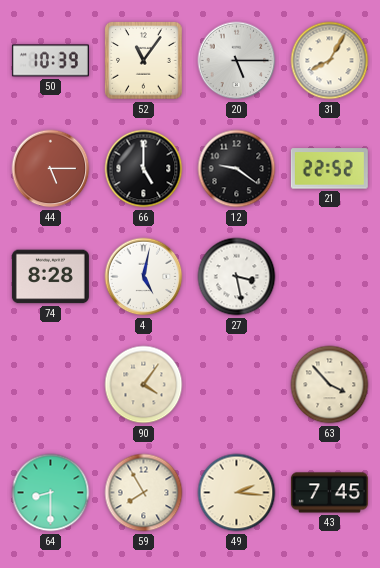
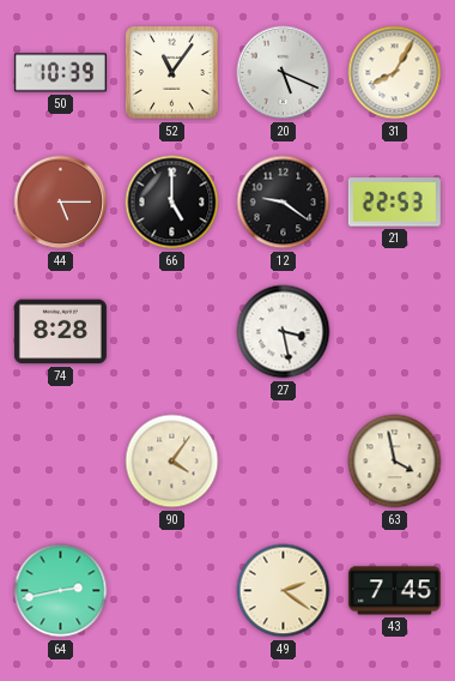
20: 5:15 -> 5:19
21: 22:52 -> 22:53
4: 5:02 -> none
63: 3:53 -> 3:58
64: 8:30 -> 2:43
59: 7:55 -> none
49: 2:16 -> 2:21
